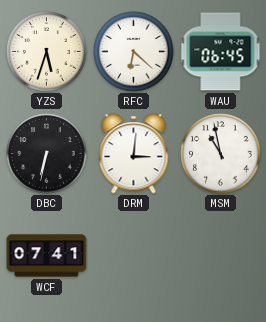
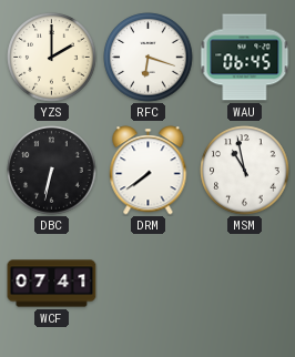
YZS: 5:33 -> 2:00
RFC: 6:22 -> 6:18
DRM: 3:01 -> 7:39
